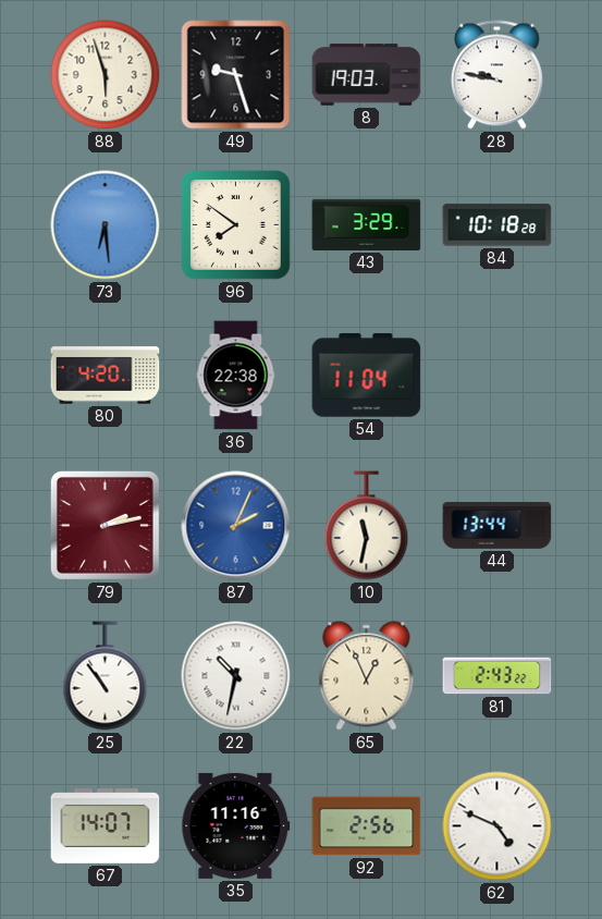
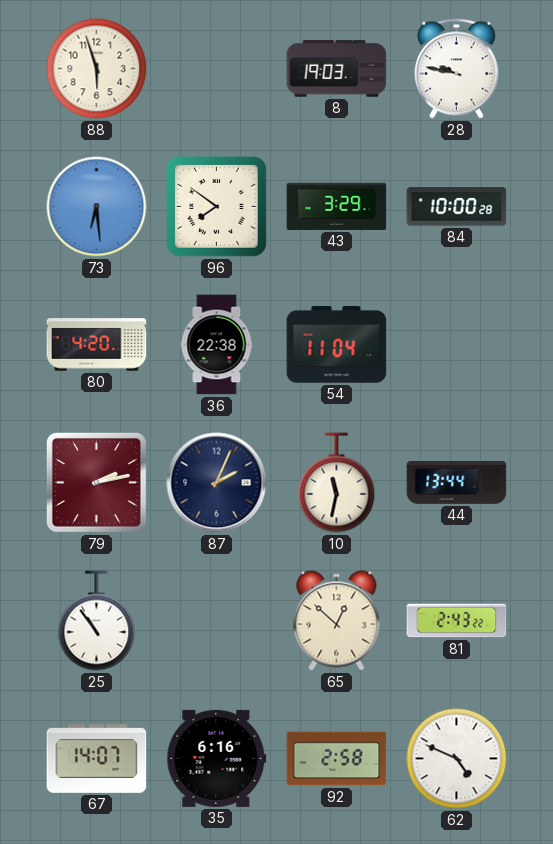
49: 9:27 -> none
84: 10:18 -> 10:00
87 dial: blue -> navy
22: 10:32 -> none
65: 12:56 -> 12:52
35: 11:16 -> 6:16
92: 2:56 -> 2:58
